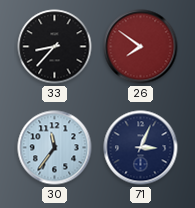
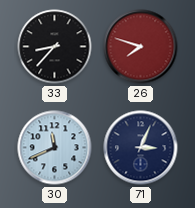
26: 7:51 -> 7:48
30: 11:36 -> 11:41
